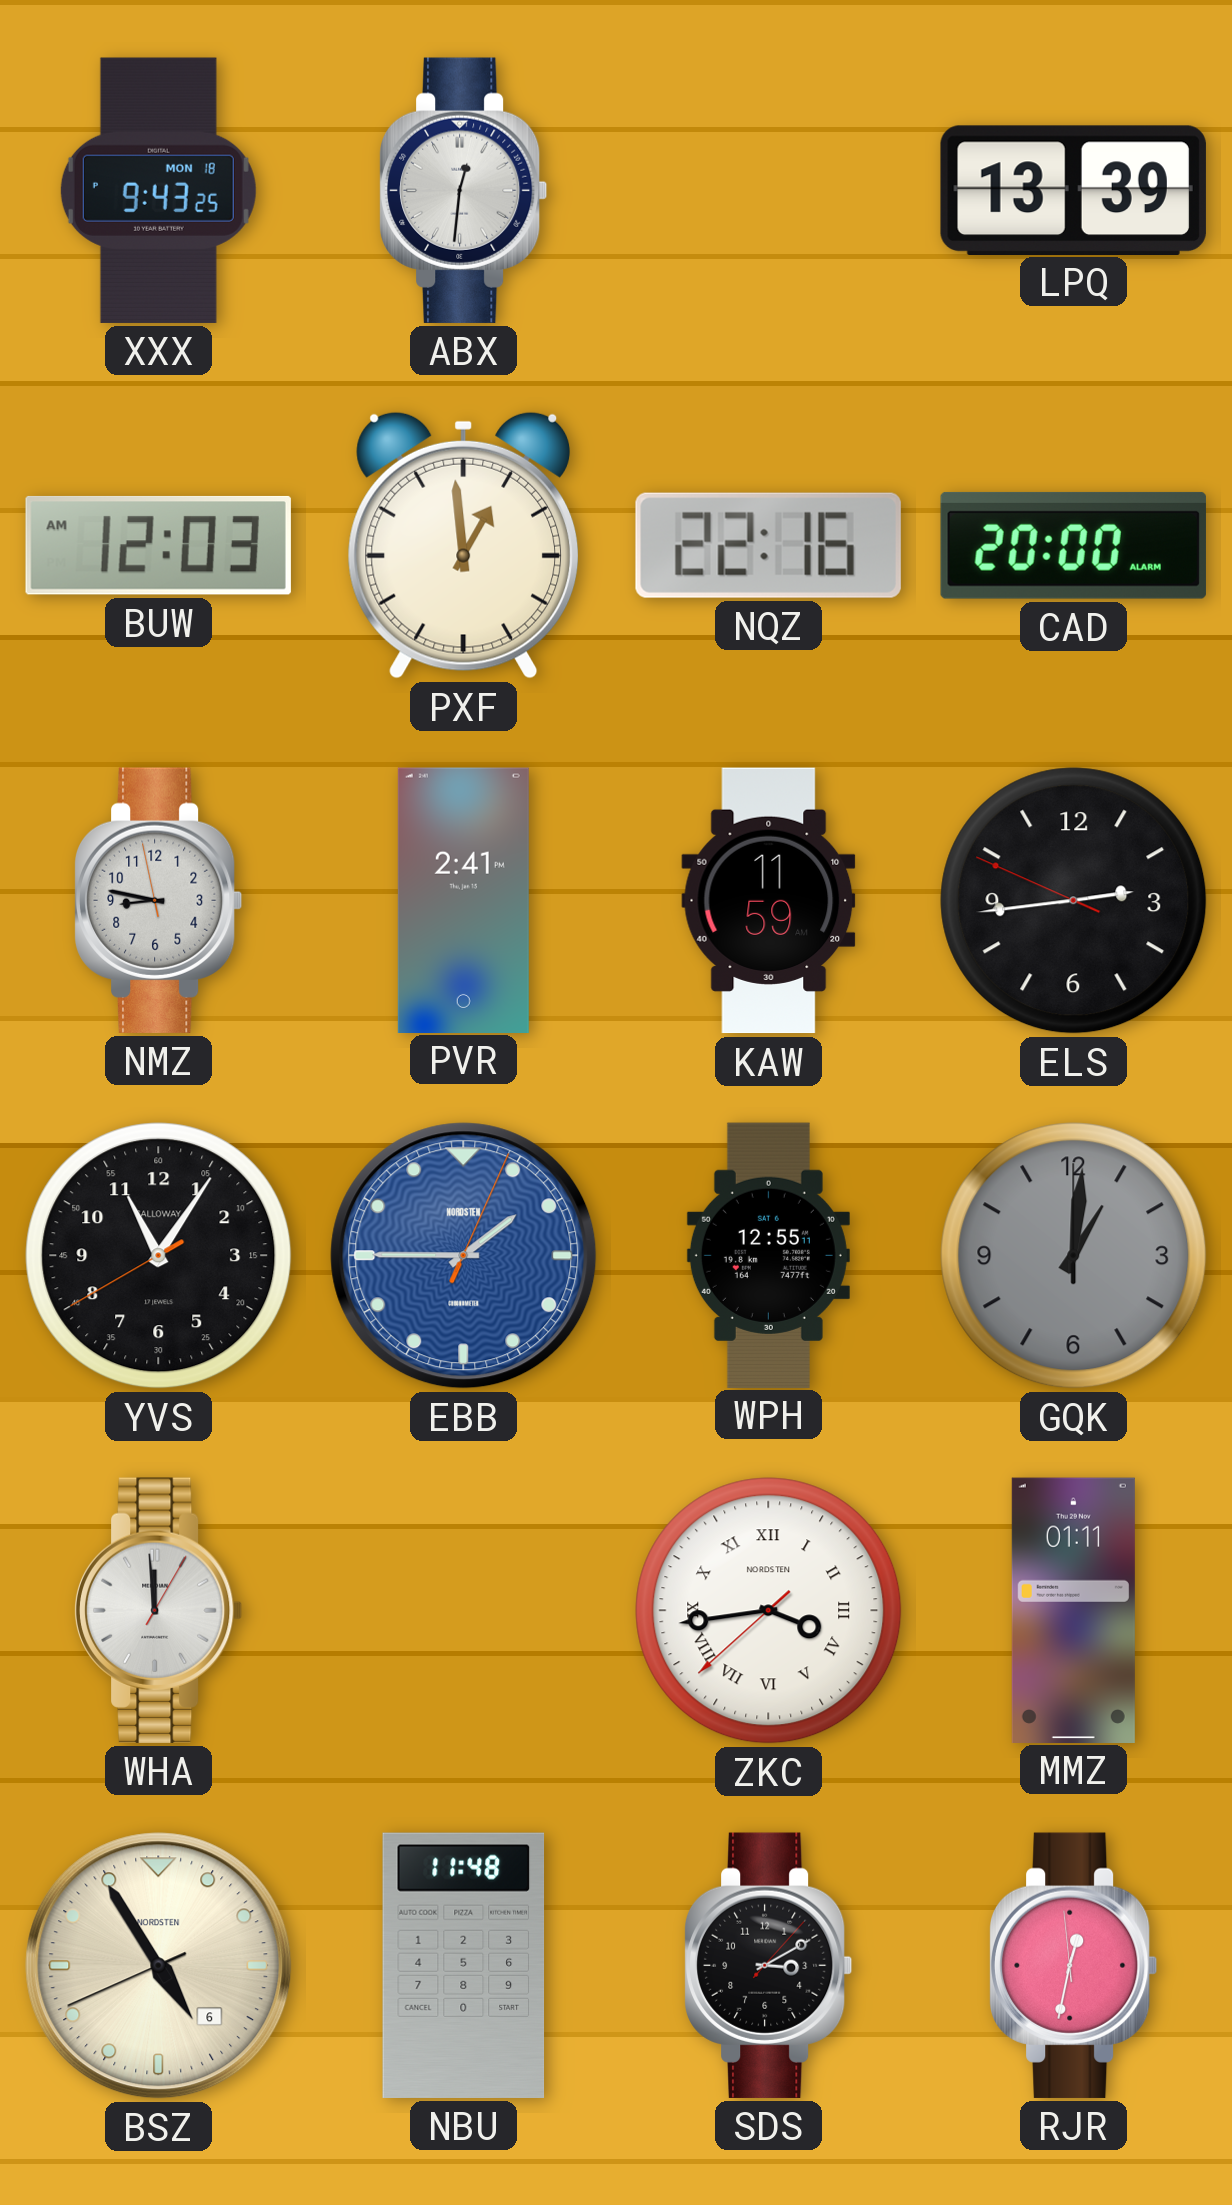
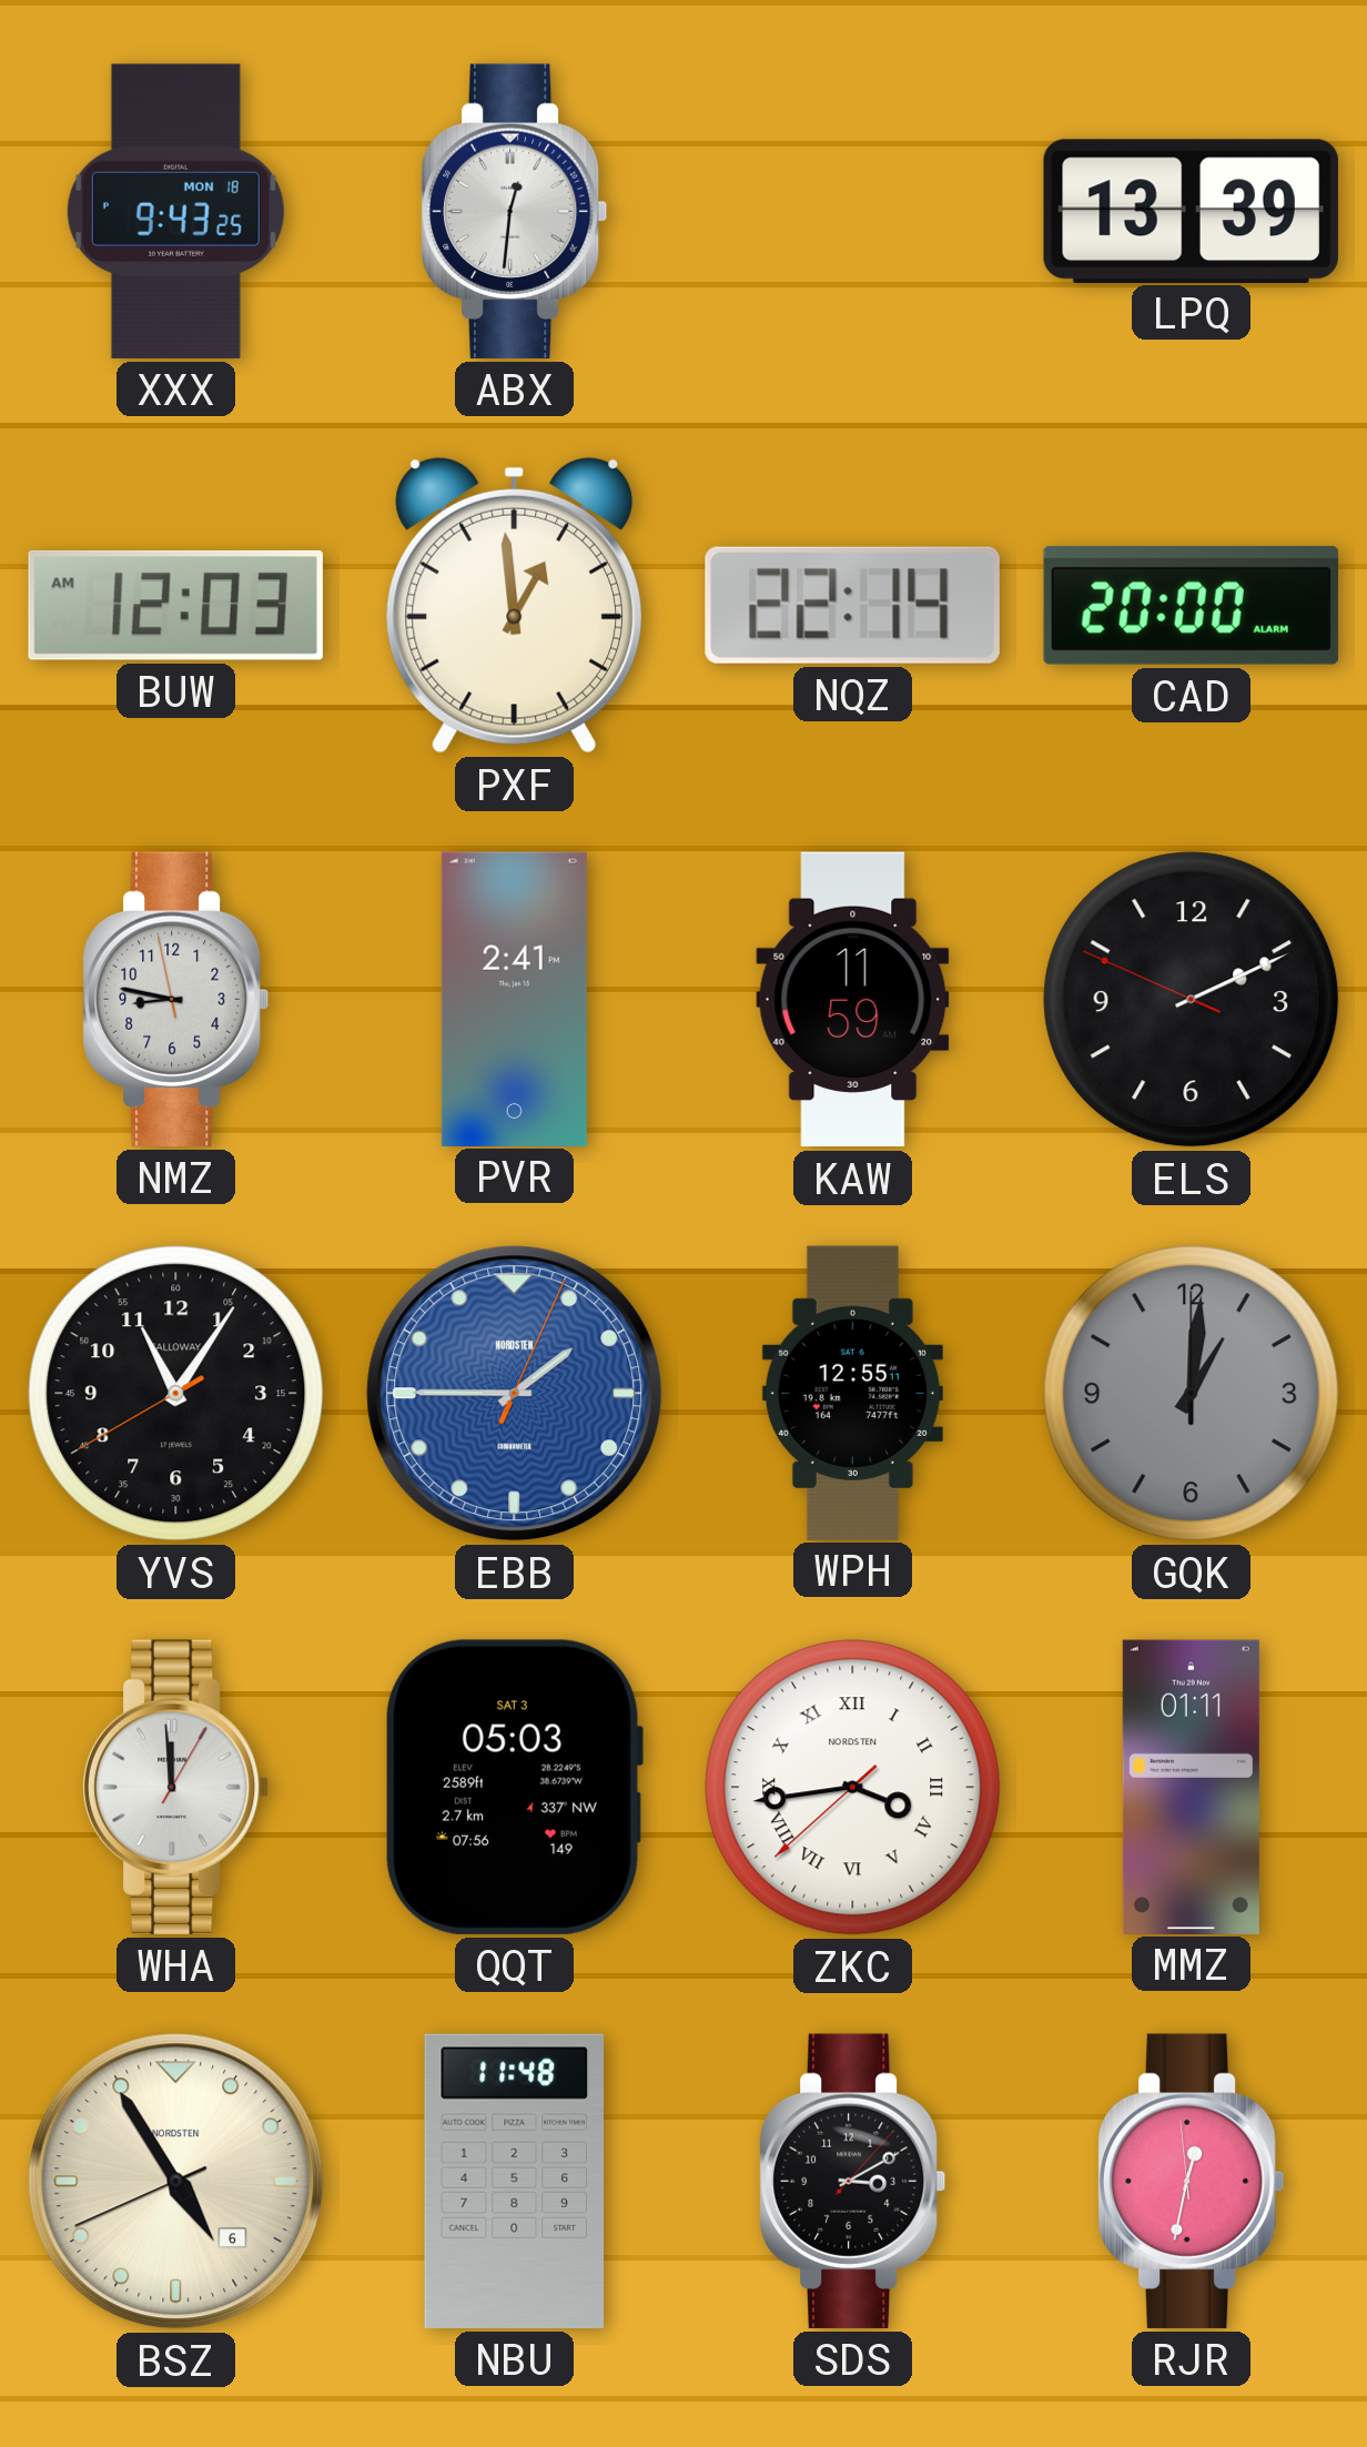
NQZ: 22:16 -> 22:14
ELS: 2:43 -> 2:10
QQT: none -> 05:03
